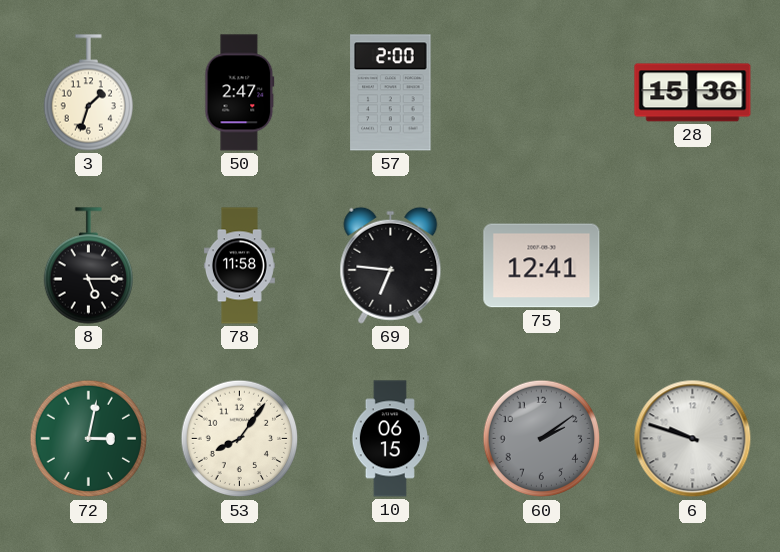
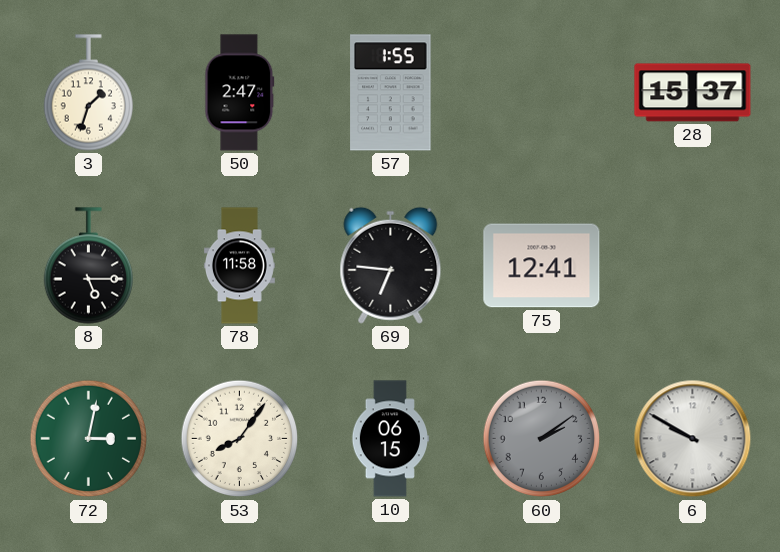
57: 2:00 -> 1:55
28: 15:36 -> 15:37
6: 9:48 -> 9:50
